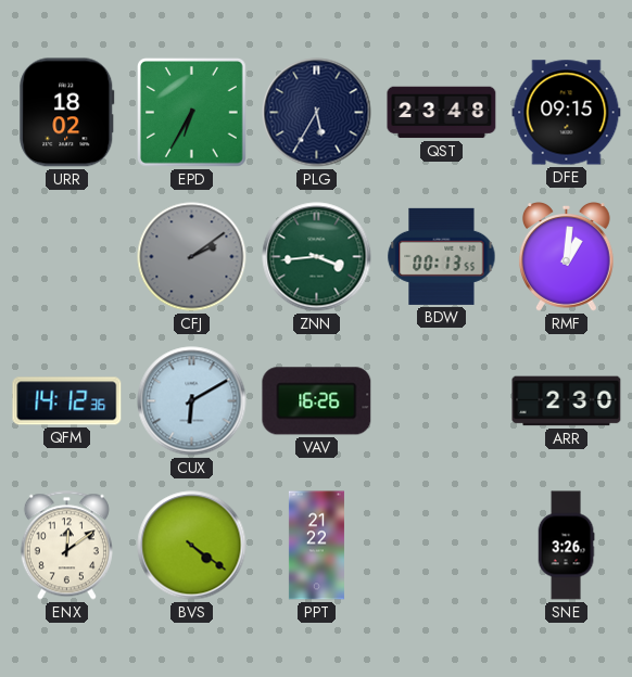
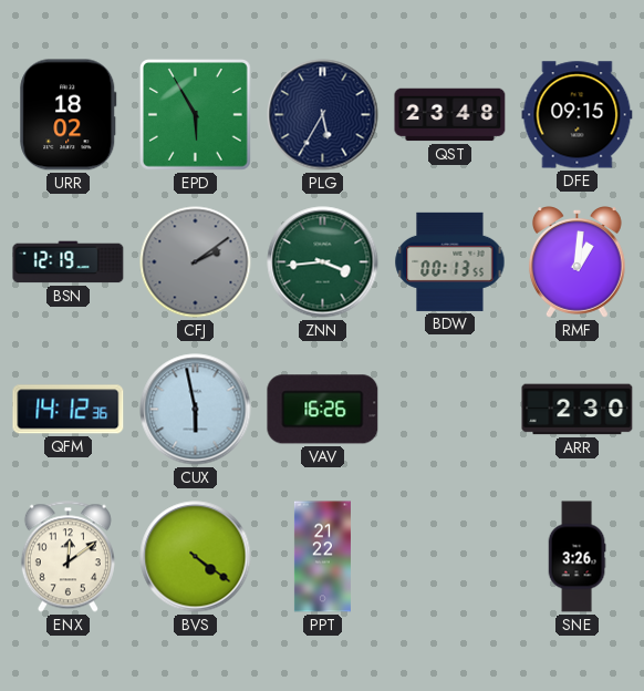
EPD: 6:35 -> 5:55
BSN: none -> 12:19
CUX: 6:10 -> 5:58
